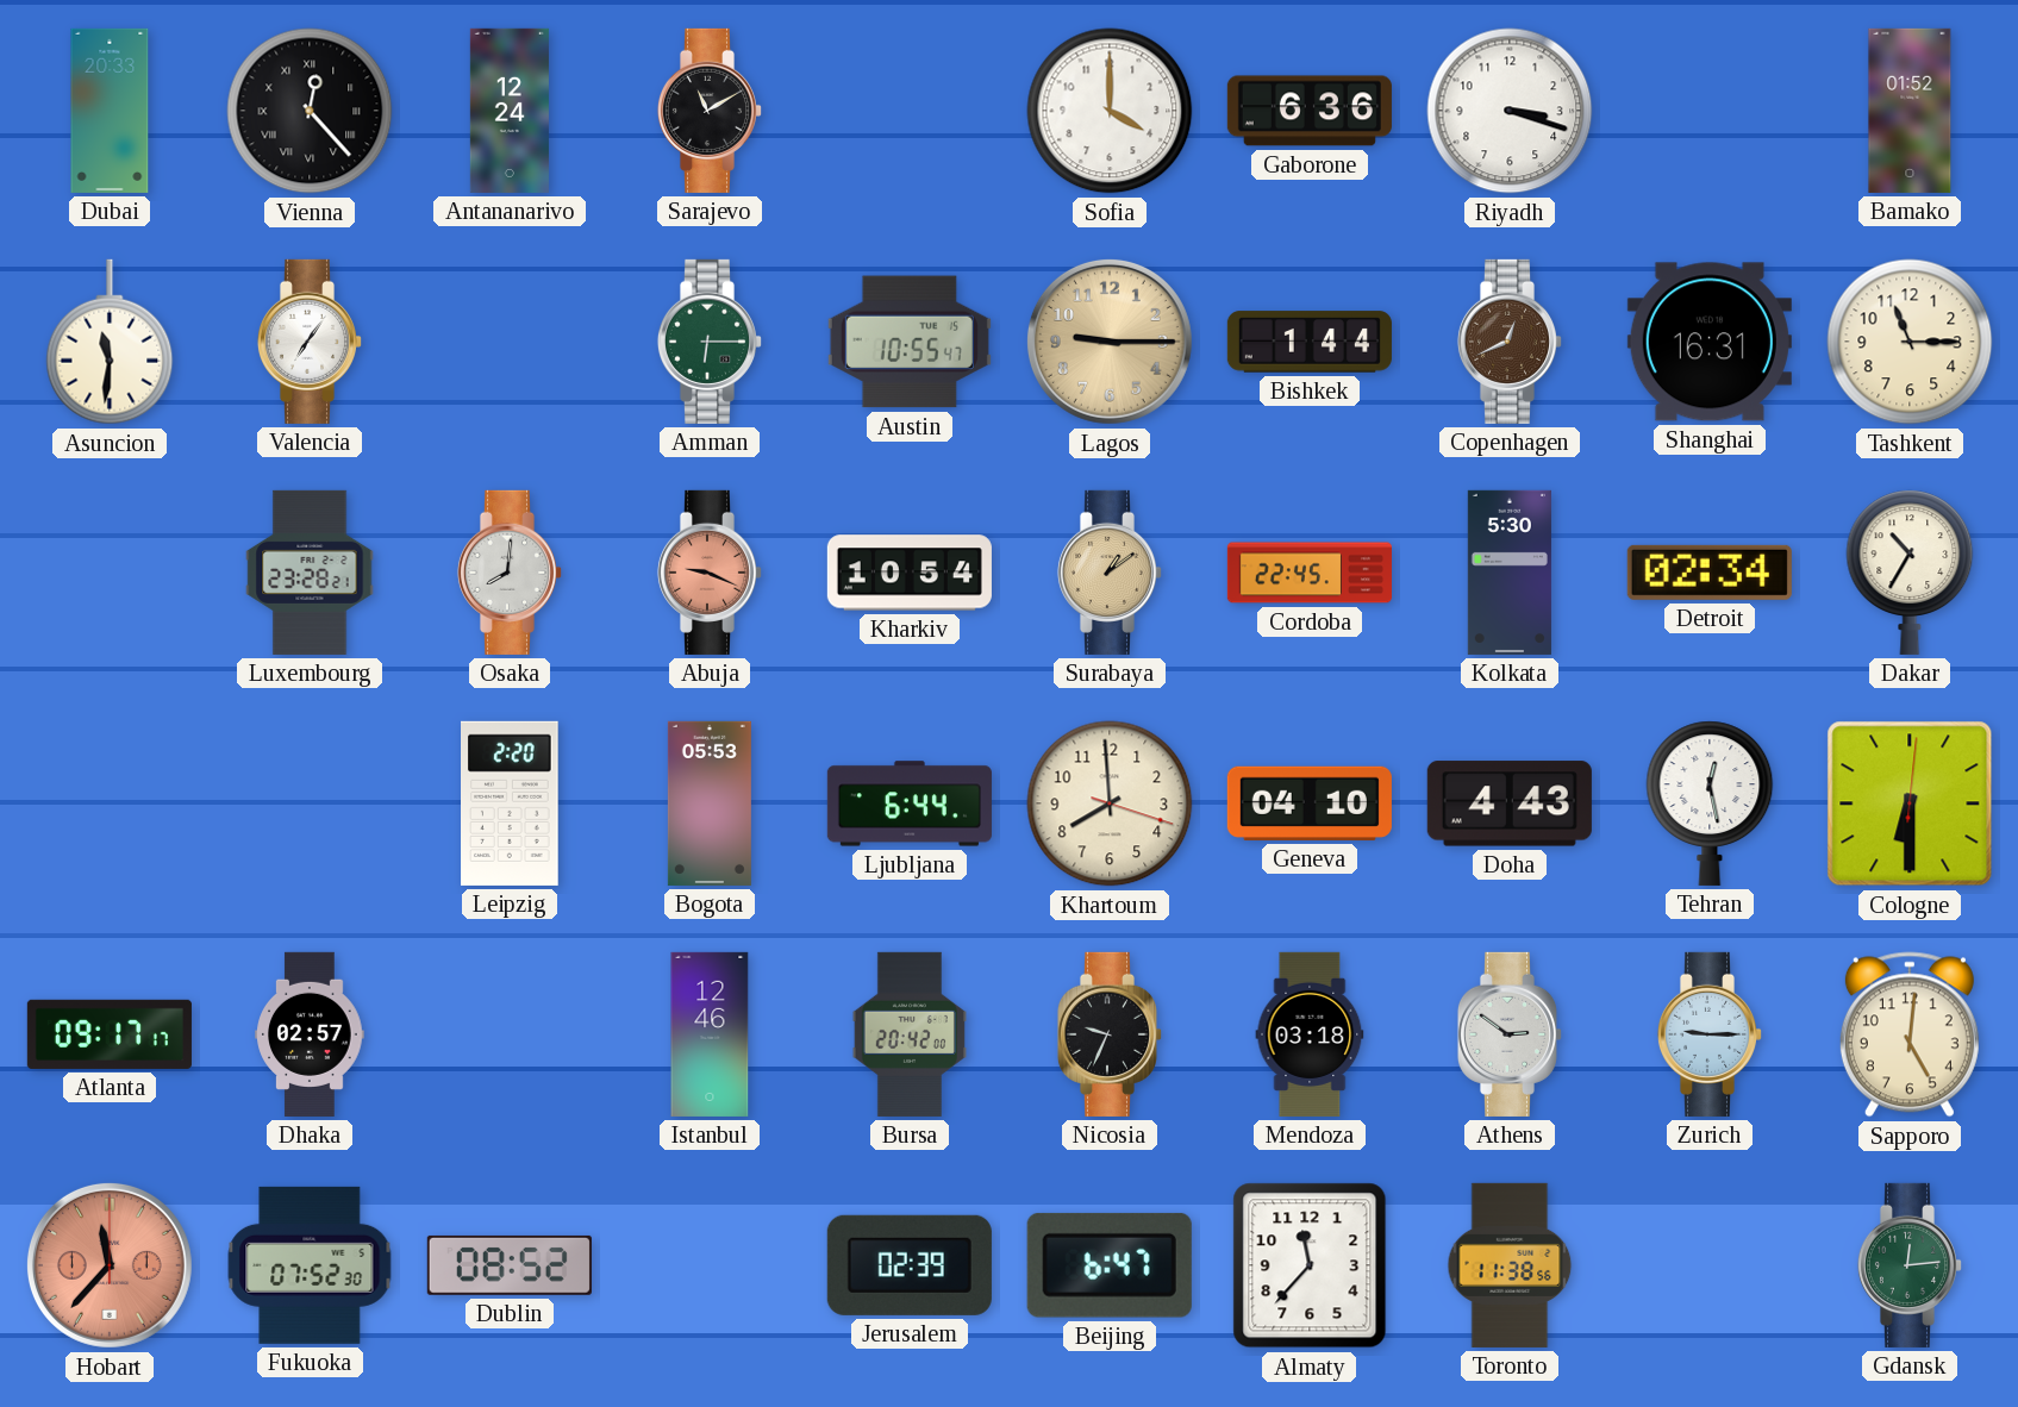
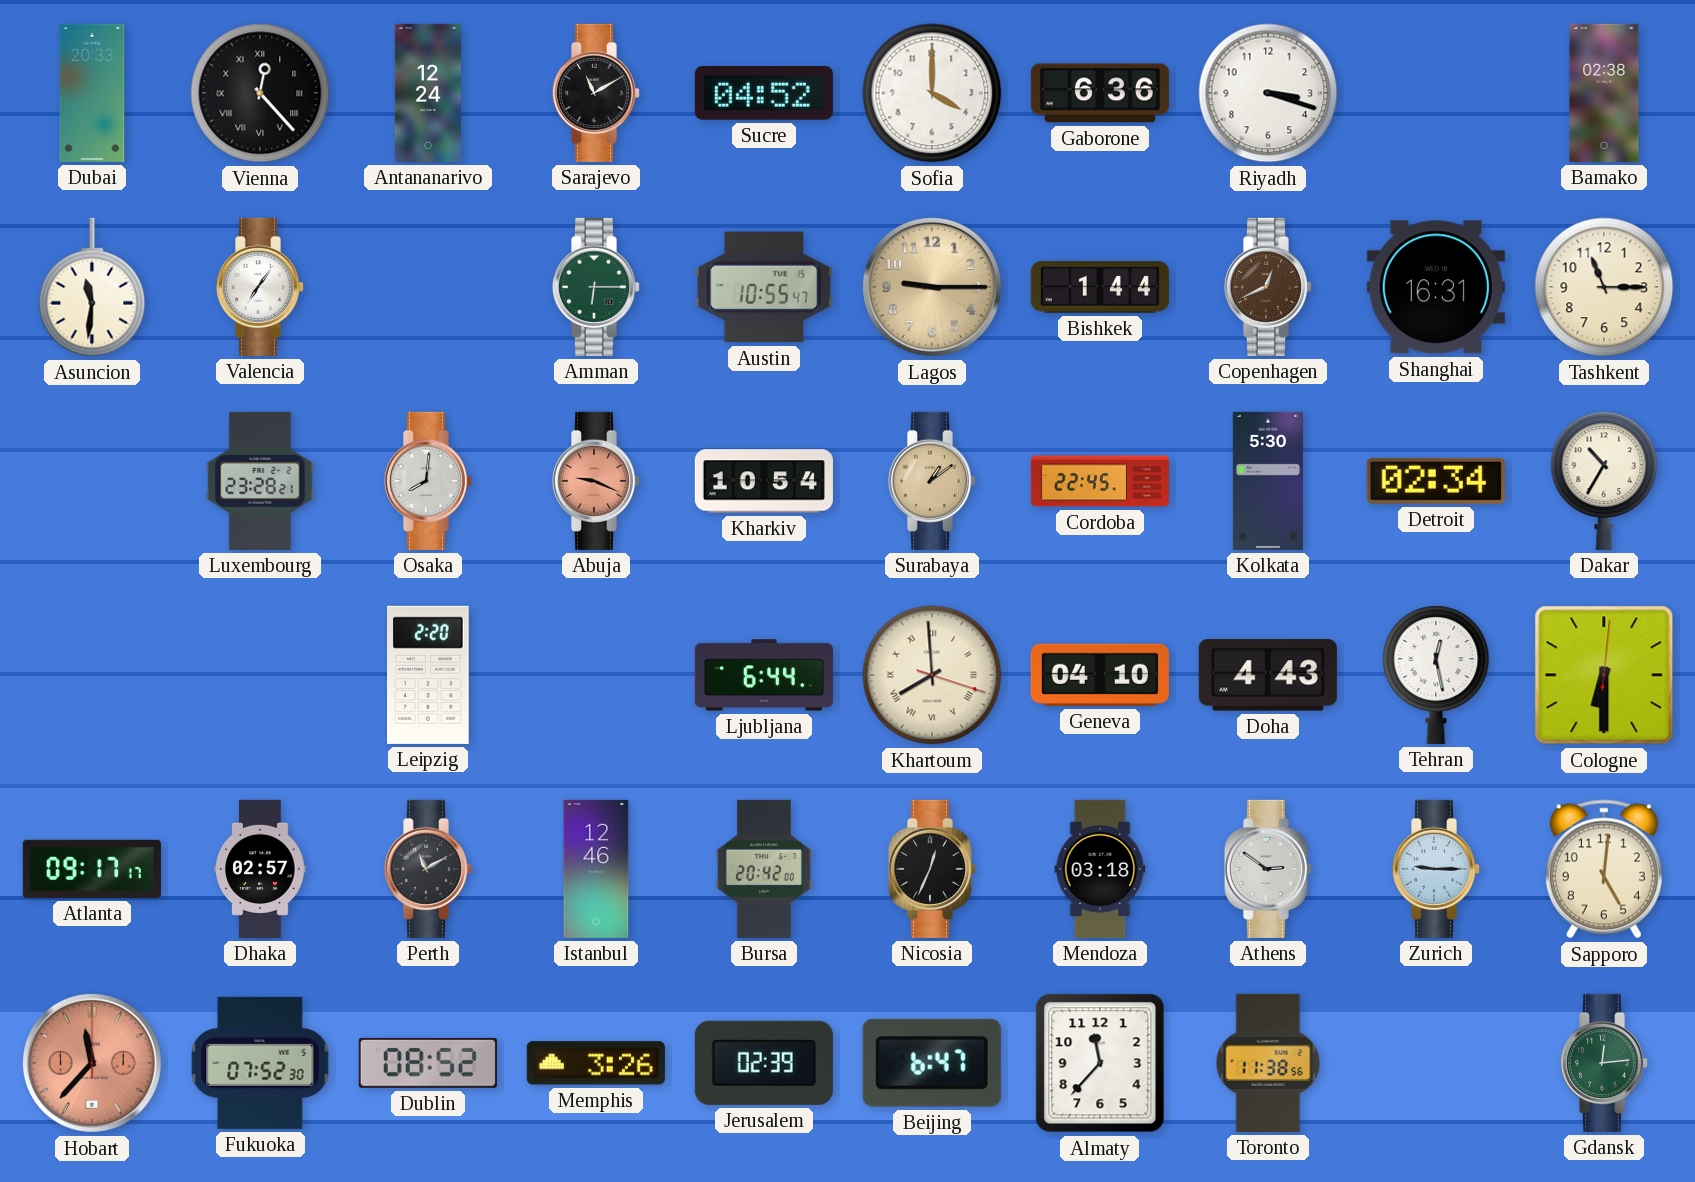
Sucre: none -> 04:52
Bamako: 01:52 -> 02:38
Bogota: 05:53 -> none
Khartoum numerals: Arabic -> Roman
Perth: none -> 11:10
Nicosia: 9:34 -> 12:34
Memphis: none -> 3:26
